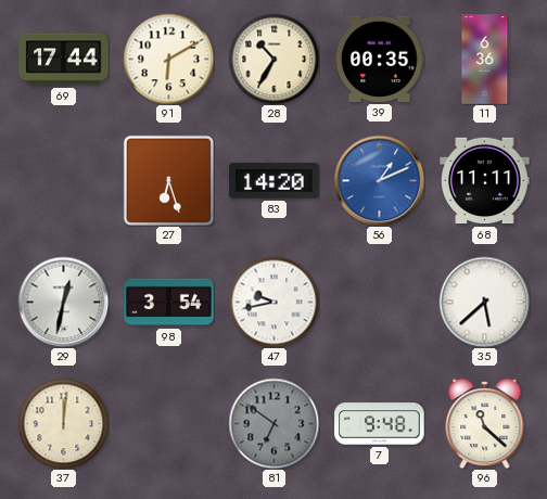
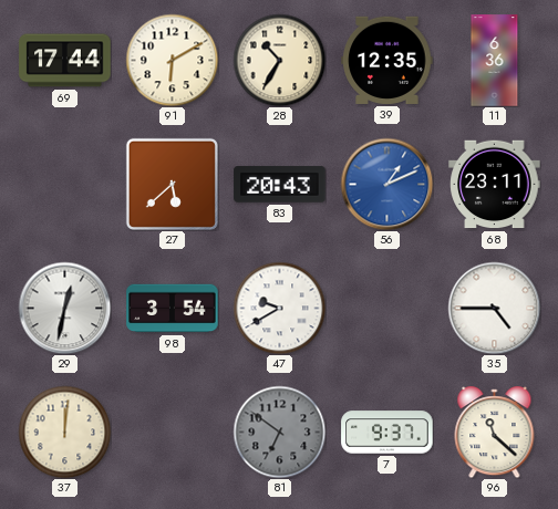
39: 00:35 -> 12:35
27: 6:27 -> 5:38
83: 14:20 -> 20:43
68: 11:11 -> 23:11
47: 9:43 -> 9:40
35: 5:38 -> 4:45
7: 9:48 -> 9:37
